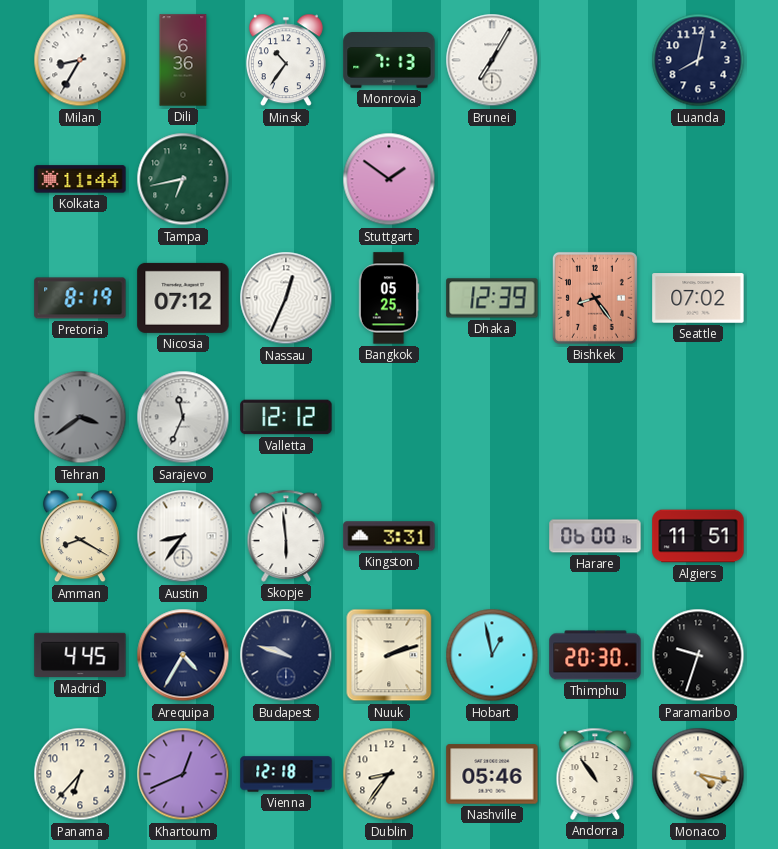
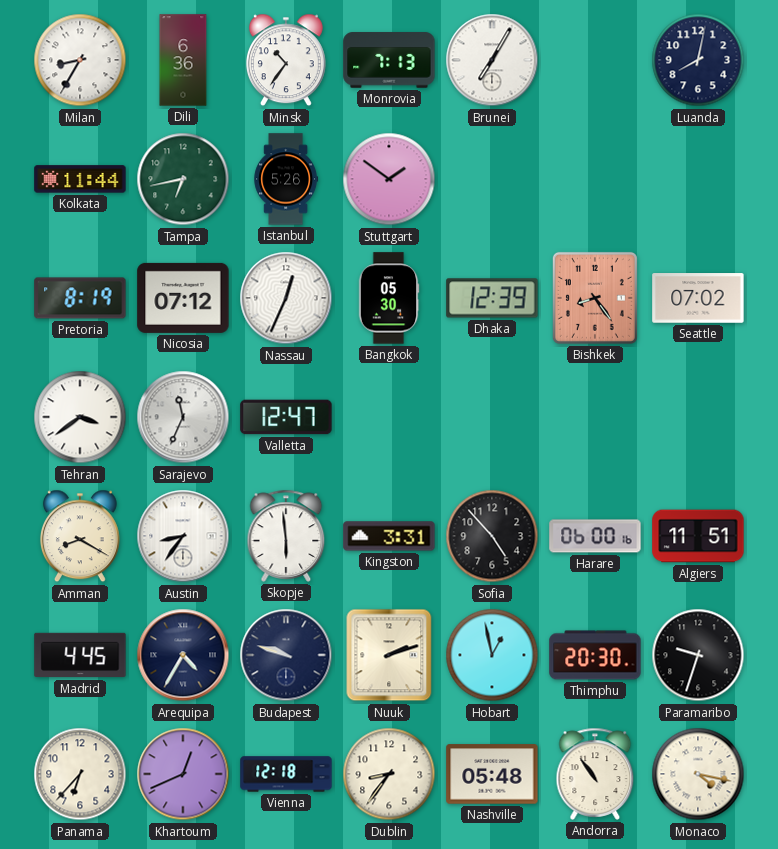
Istanbul: none -> 5:26
Bangkok: 05:25 -> 05:30
Tehran dial: grey -> white
Valletta: 12:12 -> 12:47
Sofia: none -> 4:53
Nashville: 05:46 -> 05:48
